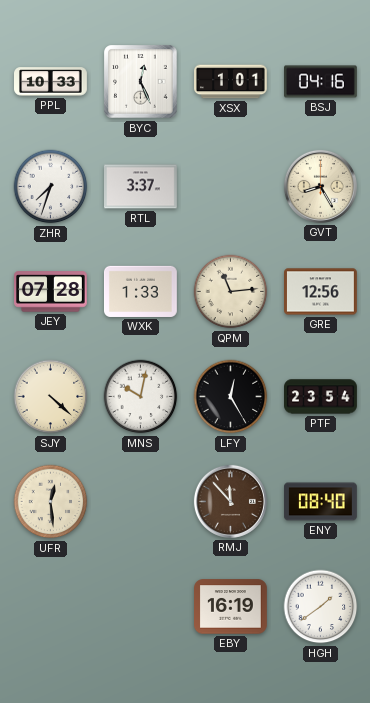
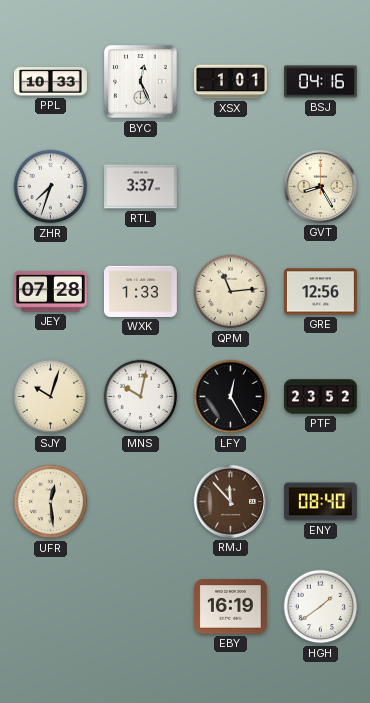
SJY: 4:22 -> 10:03
PTF: 23:54 -> 23:52
